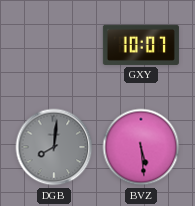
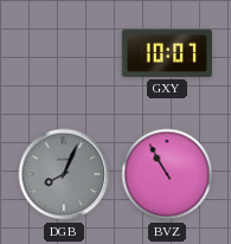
DGB: 8:01 -> 8:04
BVZ: 5:29 -> 10:55
